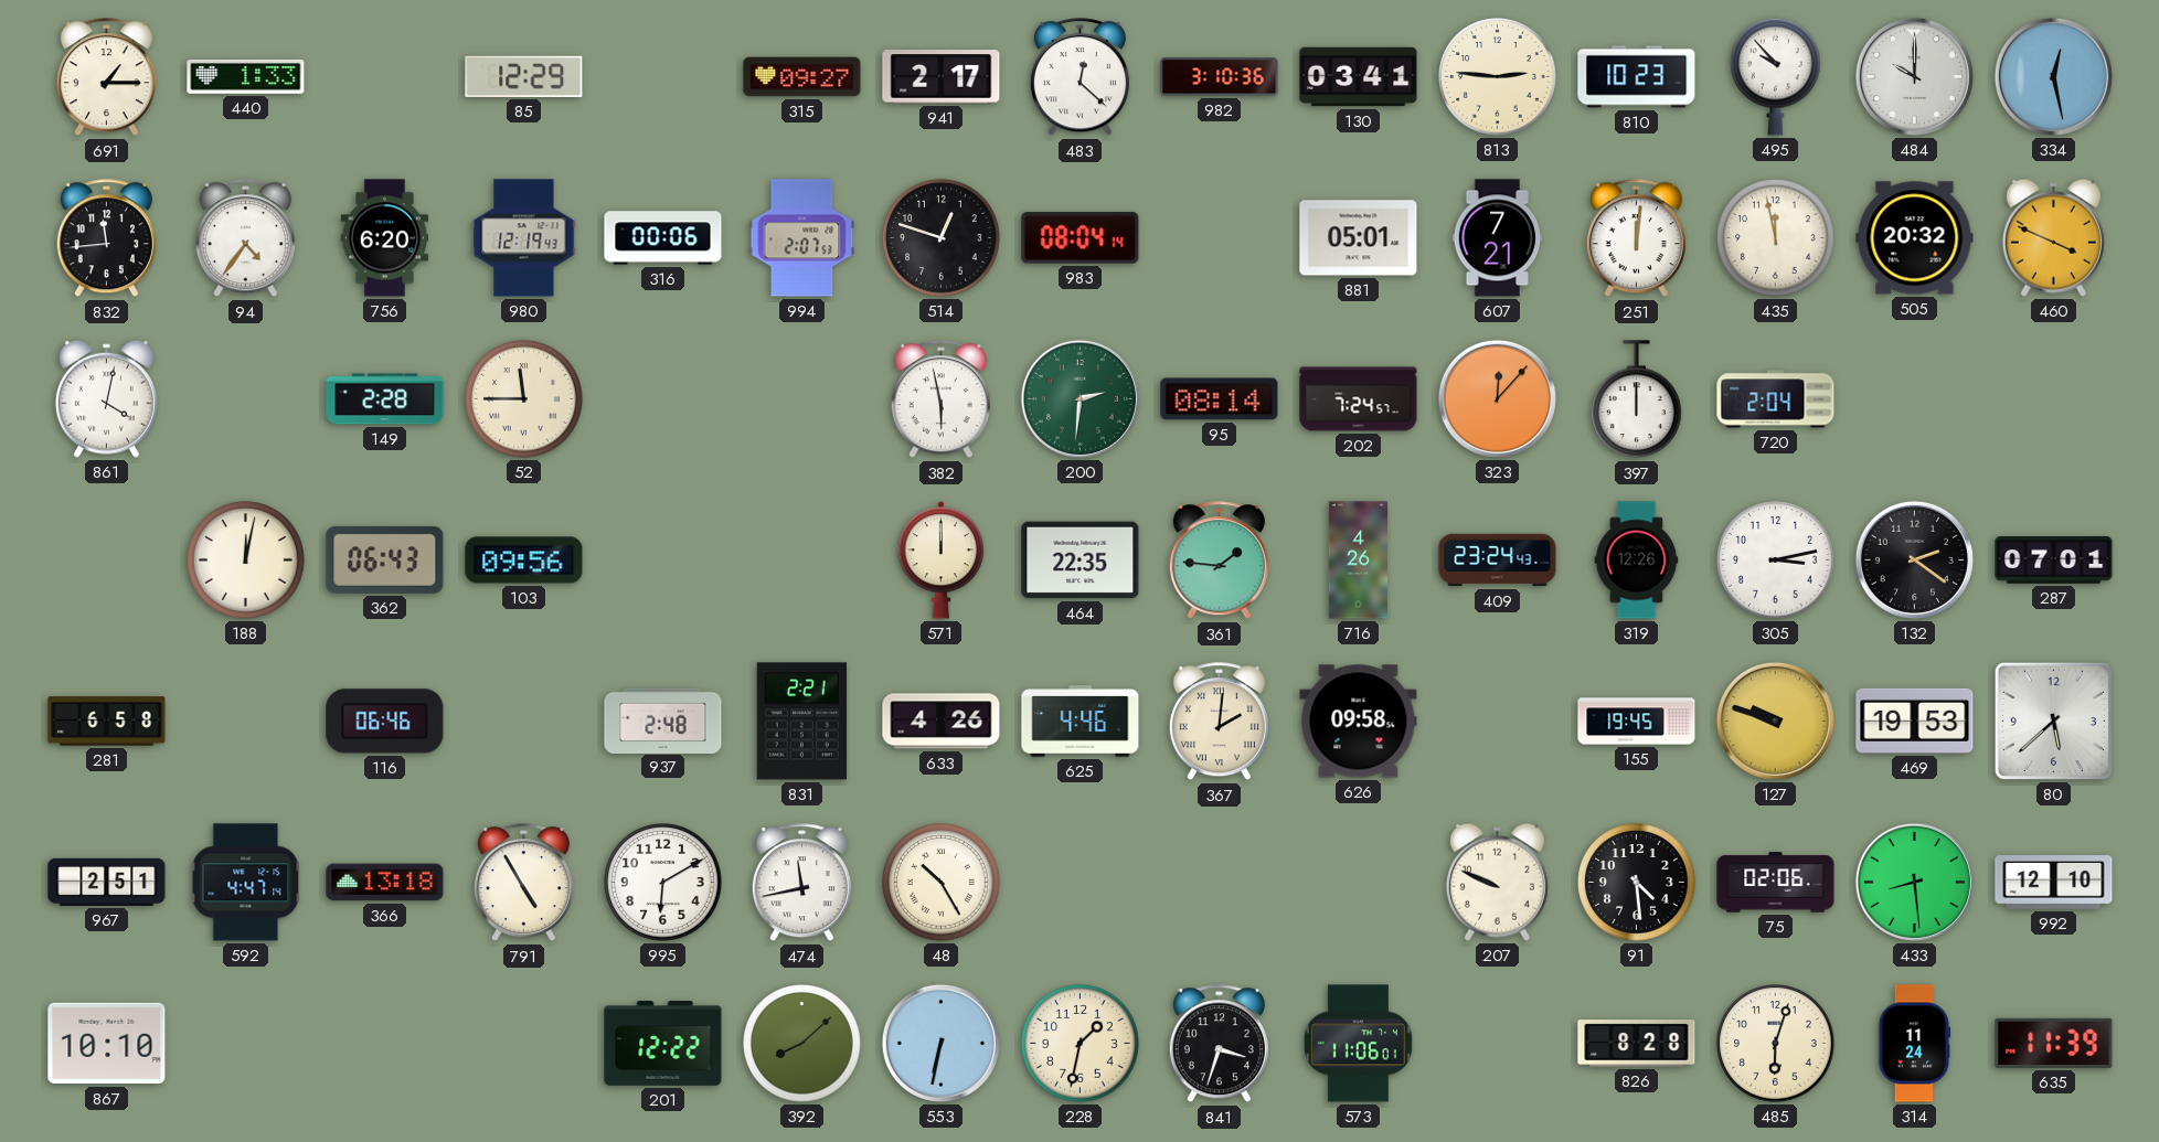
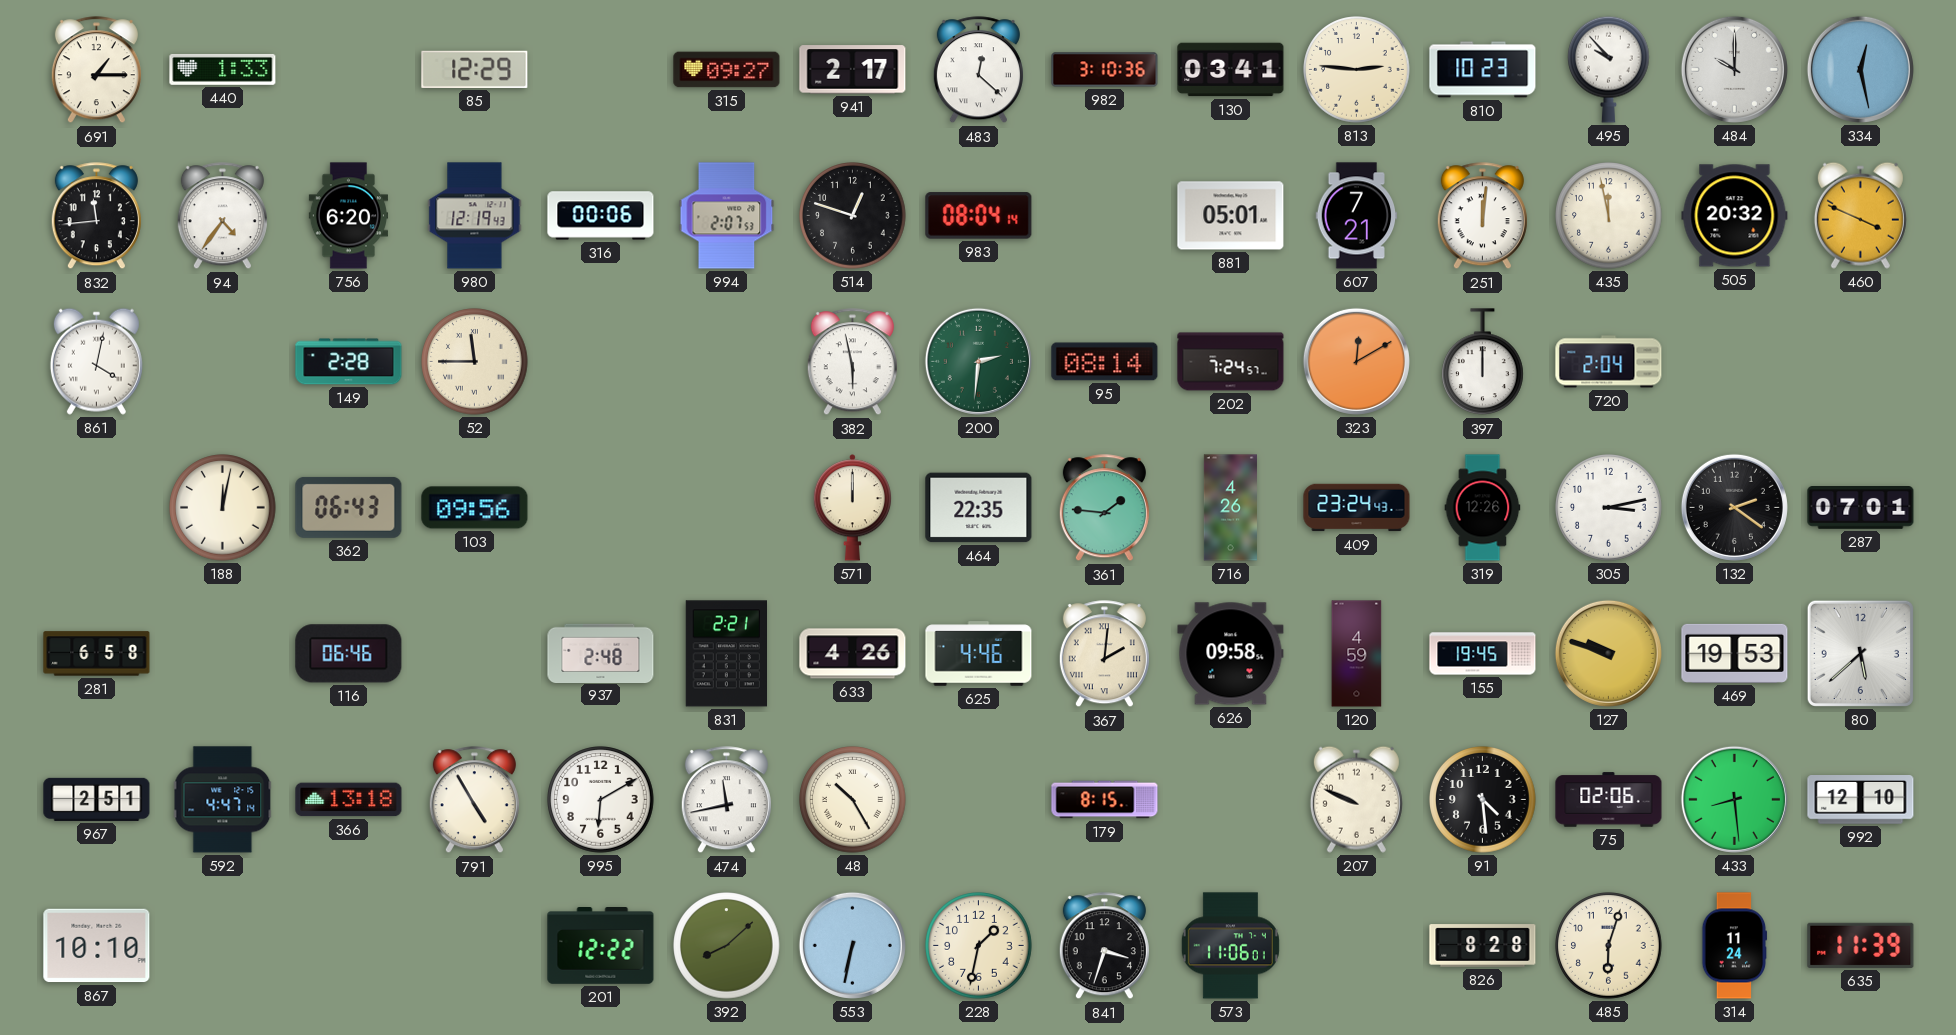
323: 12:07 -> 12:10
120: none -> 4:59
179: none -> 8:15
